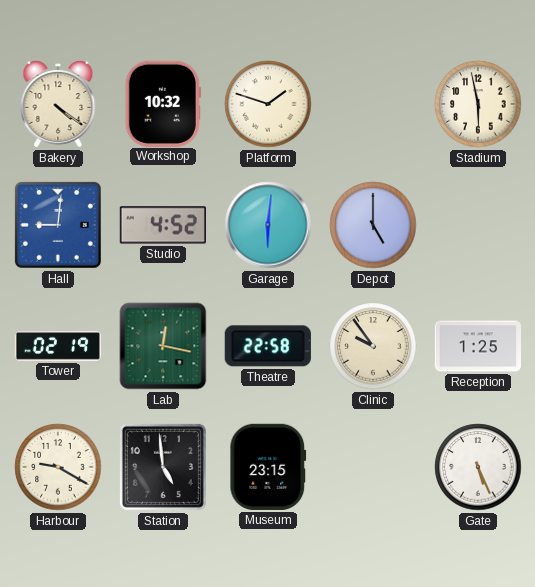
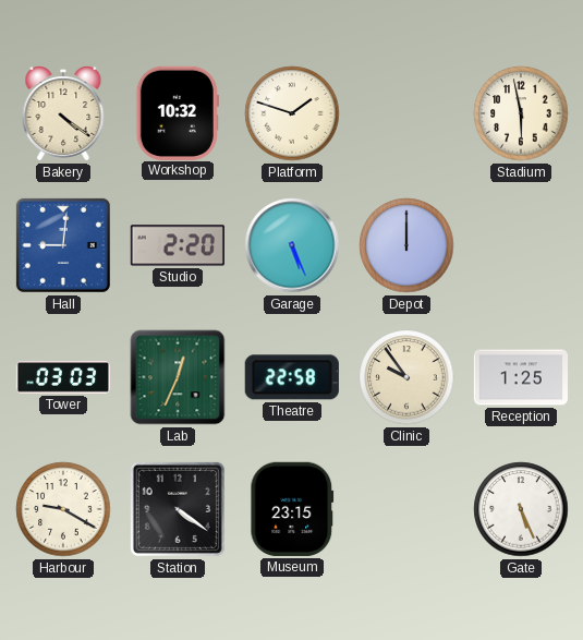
Studio: 4:52 -> 2:20
Garage: 6:01 -> 5:26
Depot: 5:00 -> 12:00
Tower: 02:19 -> 03:03
Lab: 12:17 -> 12:34
Station: 4:59 -> 4:21
